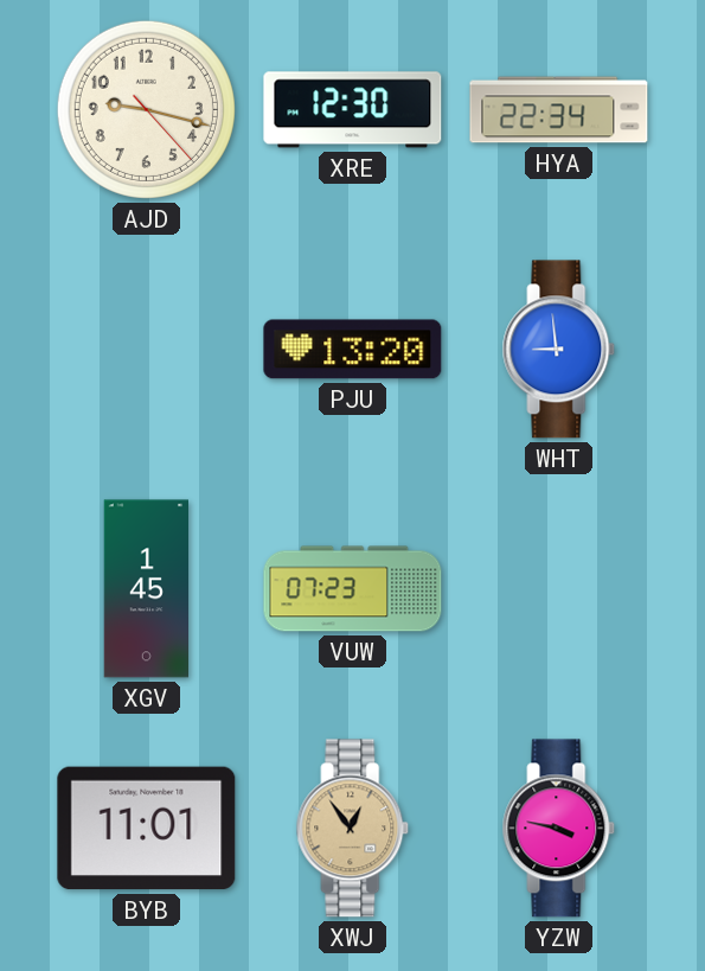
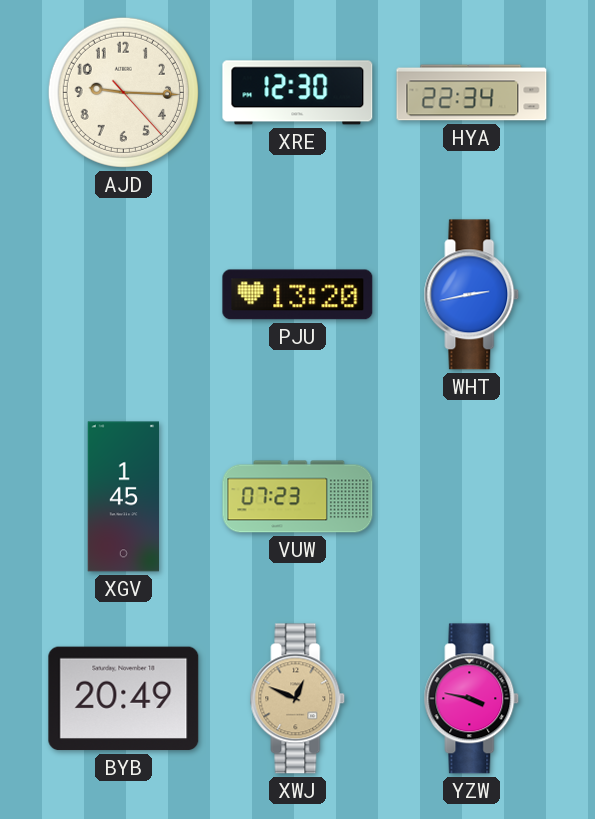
AJD: 9:17 -> 9:15
WHT: 8:59 -> 2:43
BYB: 11:01 -> 20:49
XWJ: 12:54 -> 12:49
